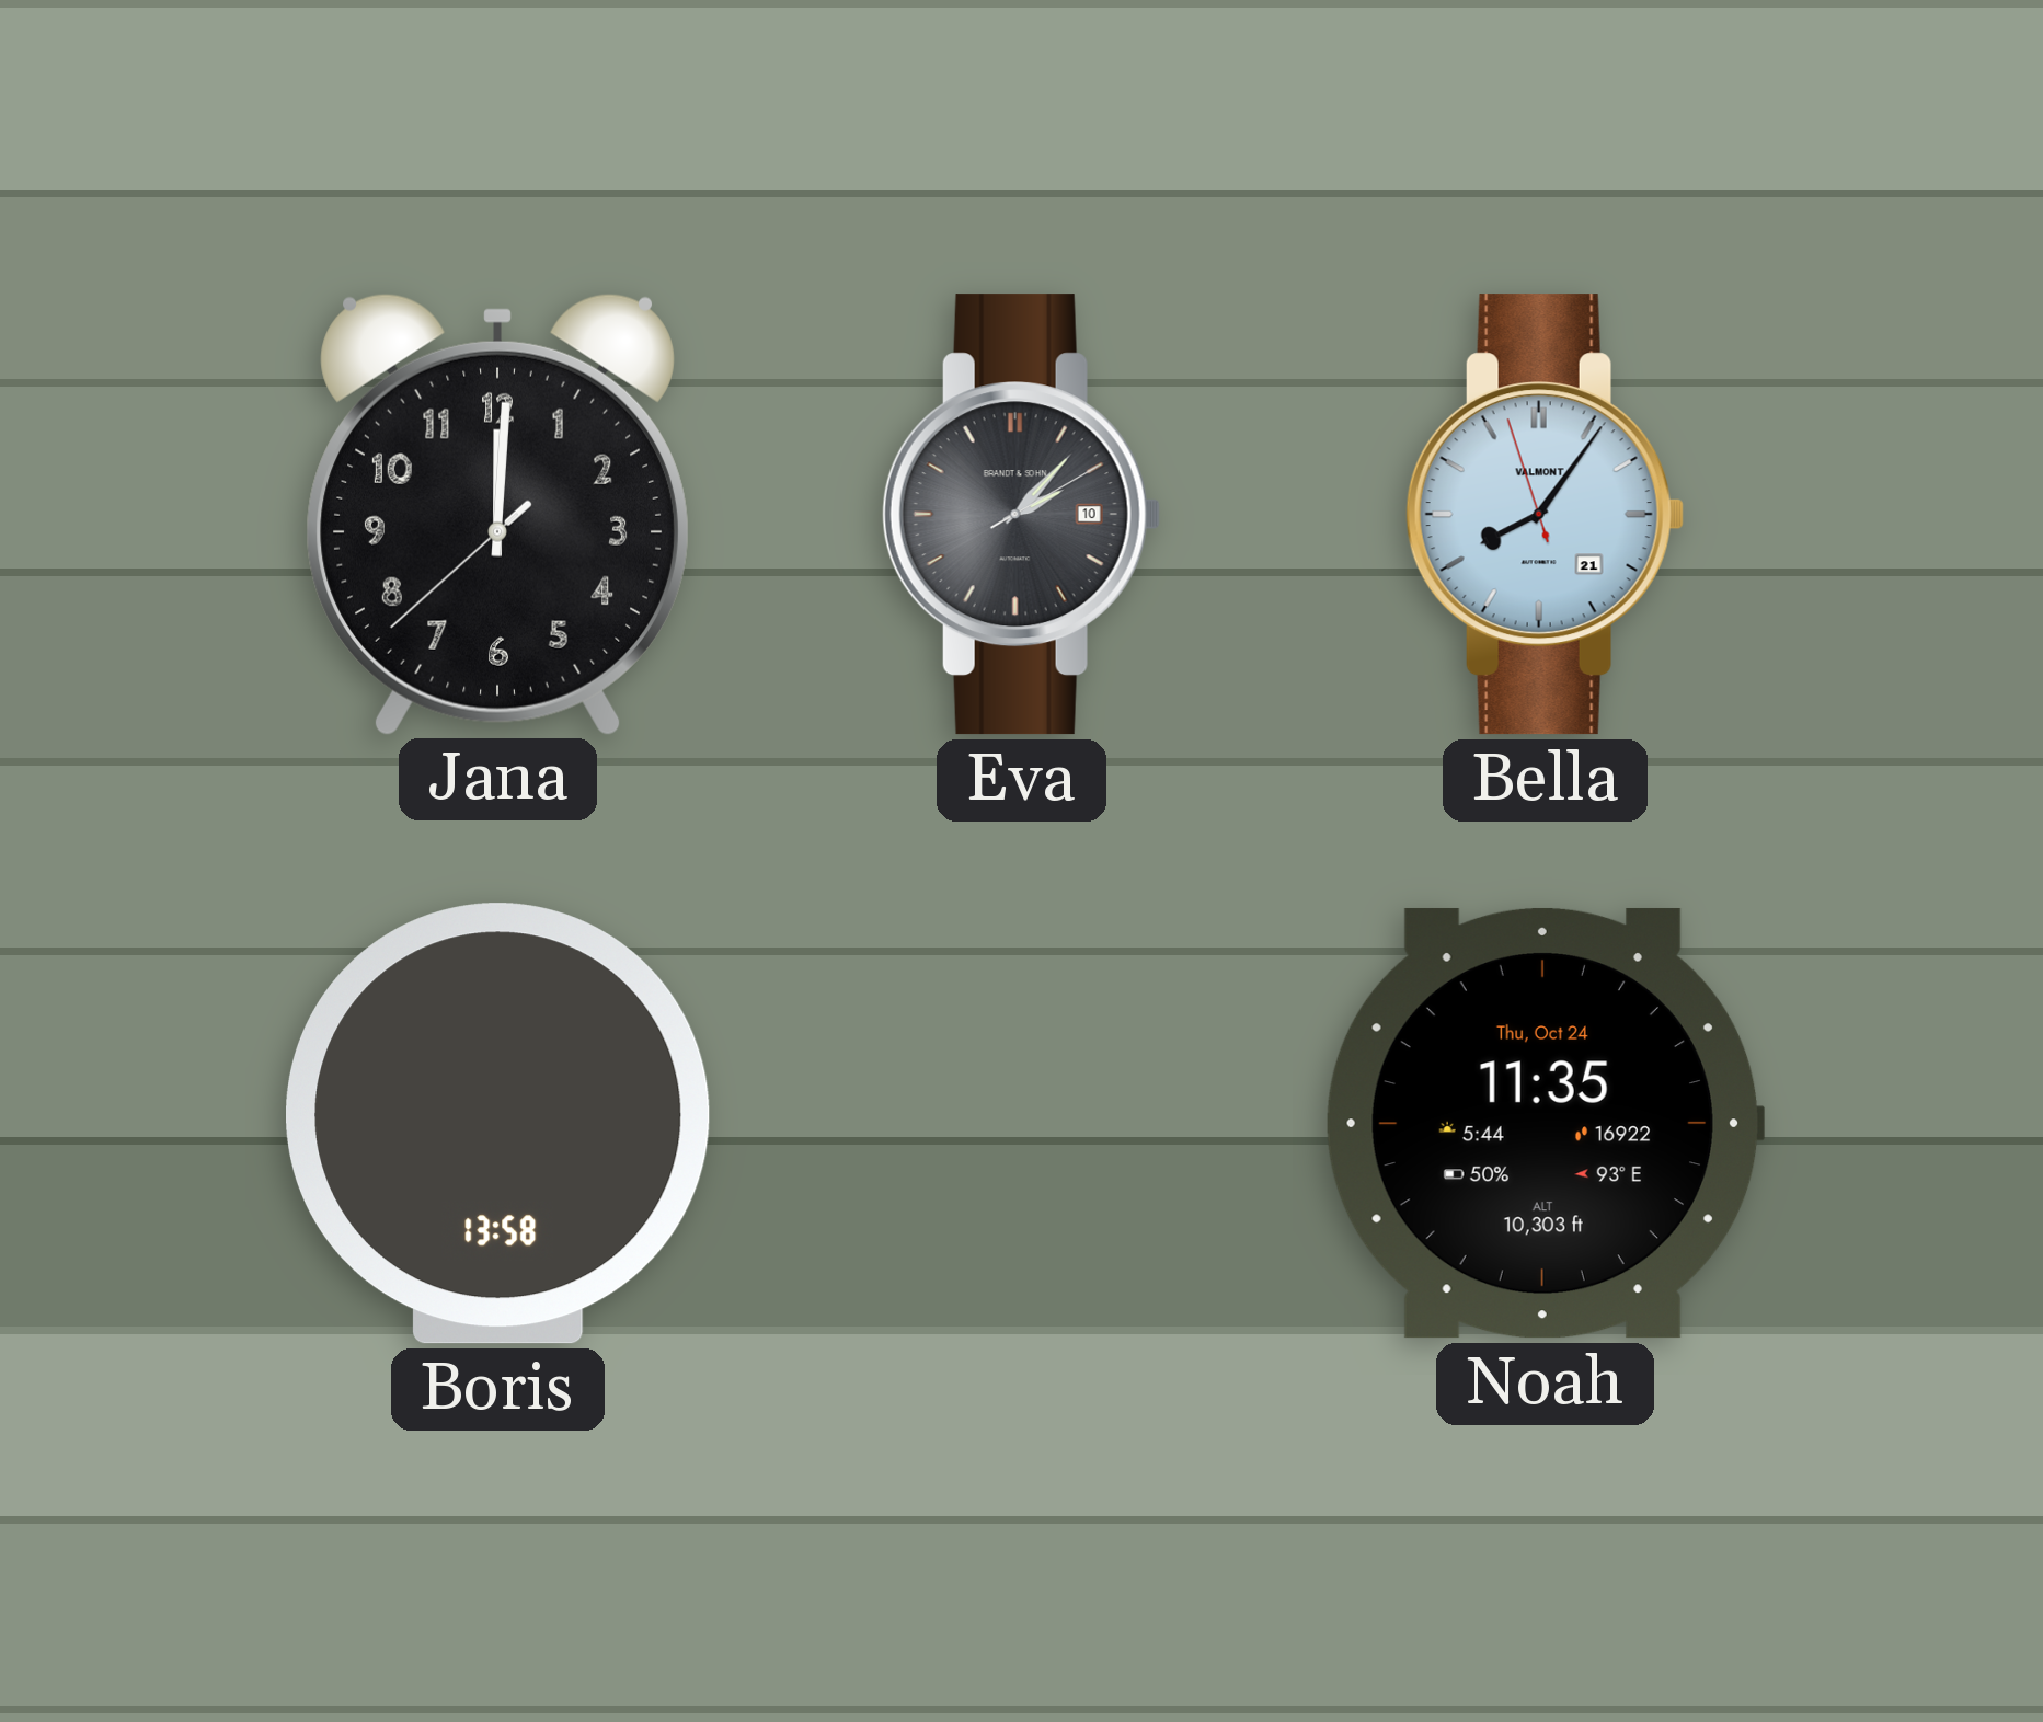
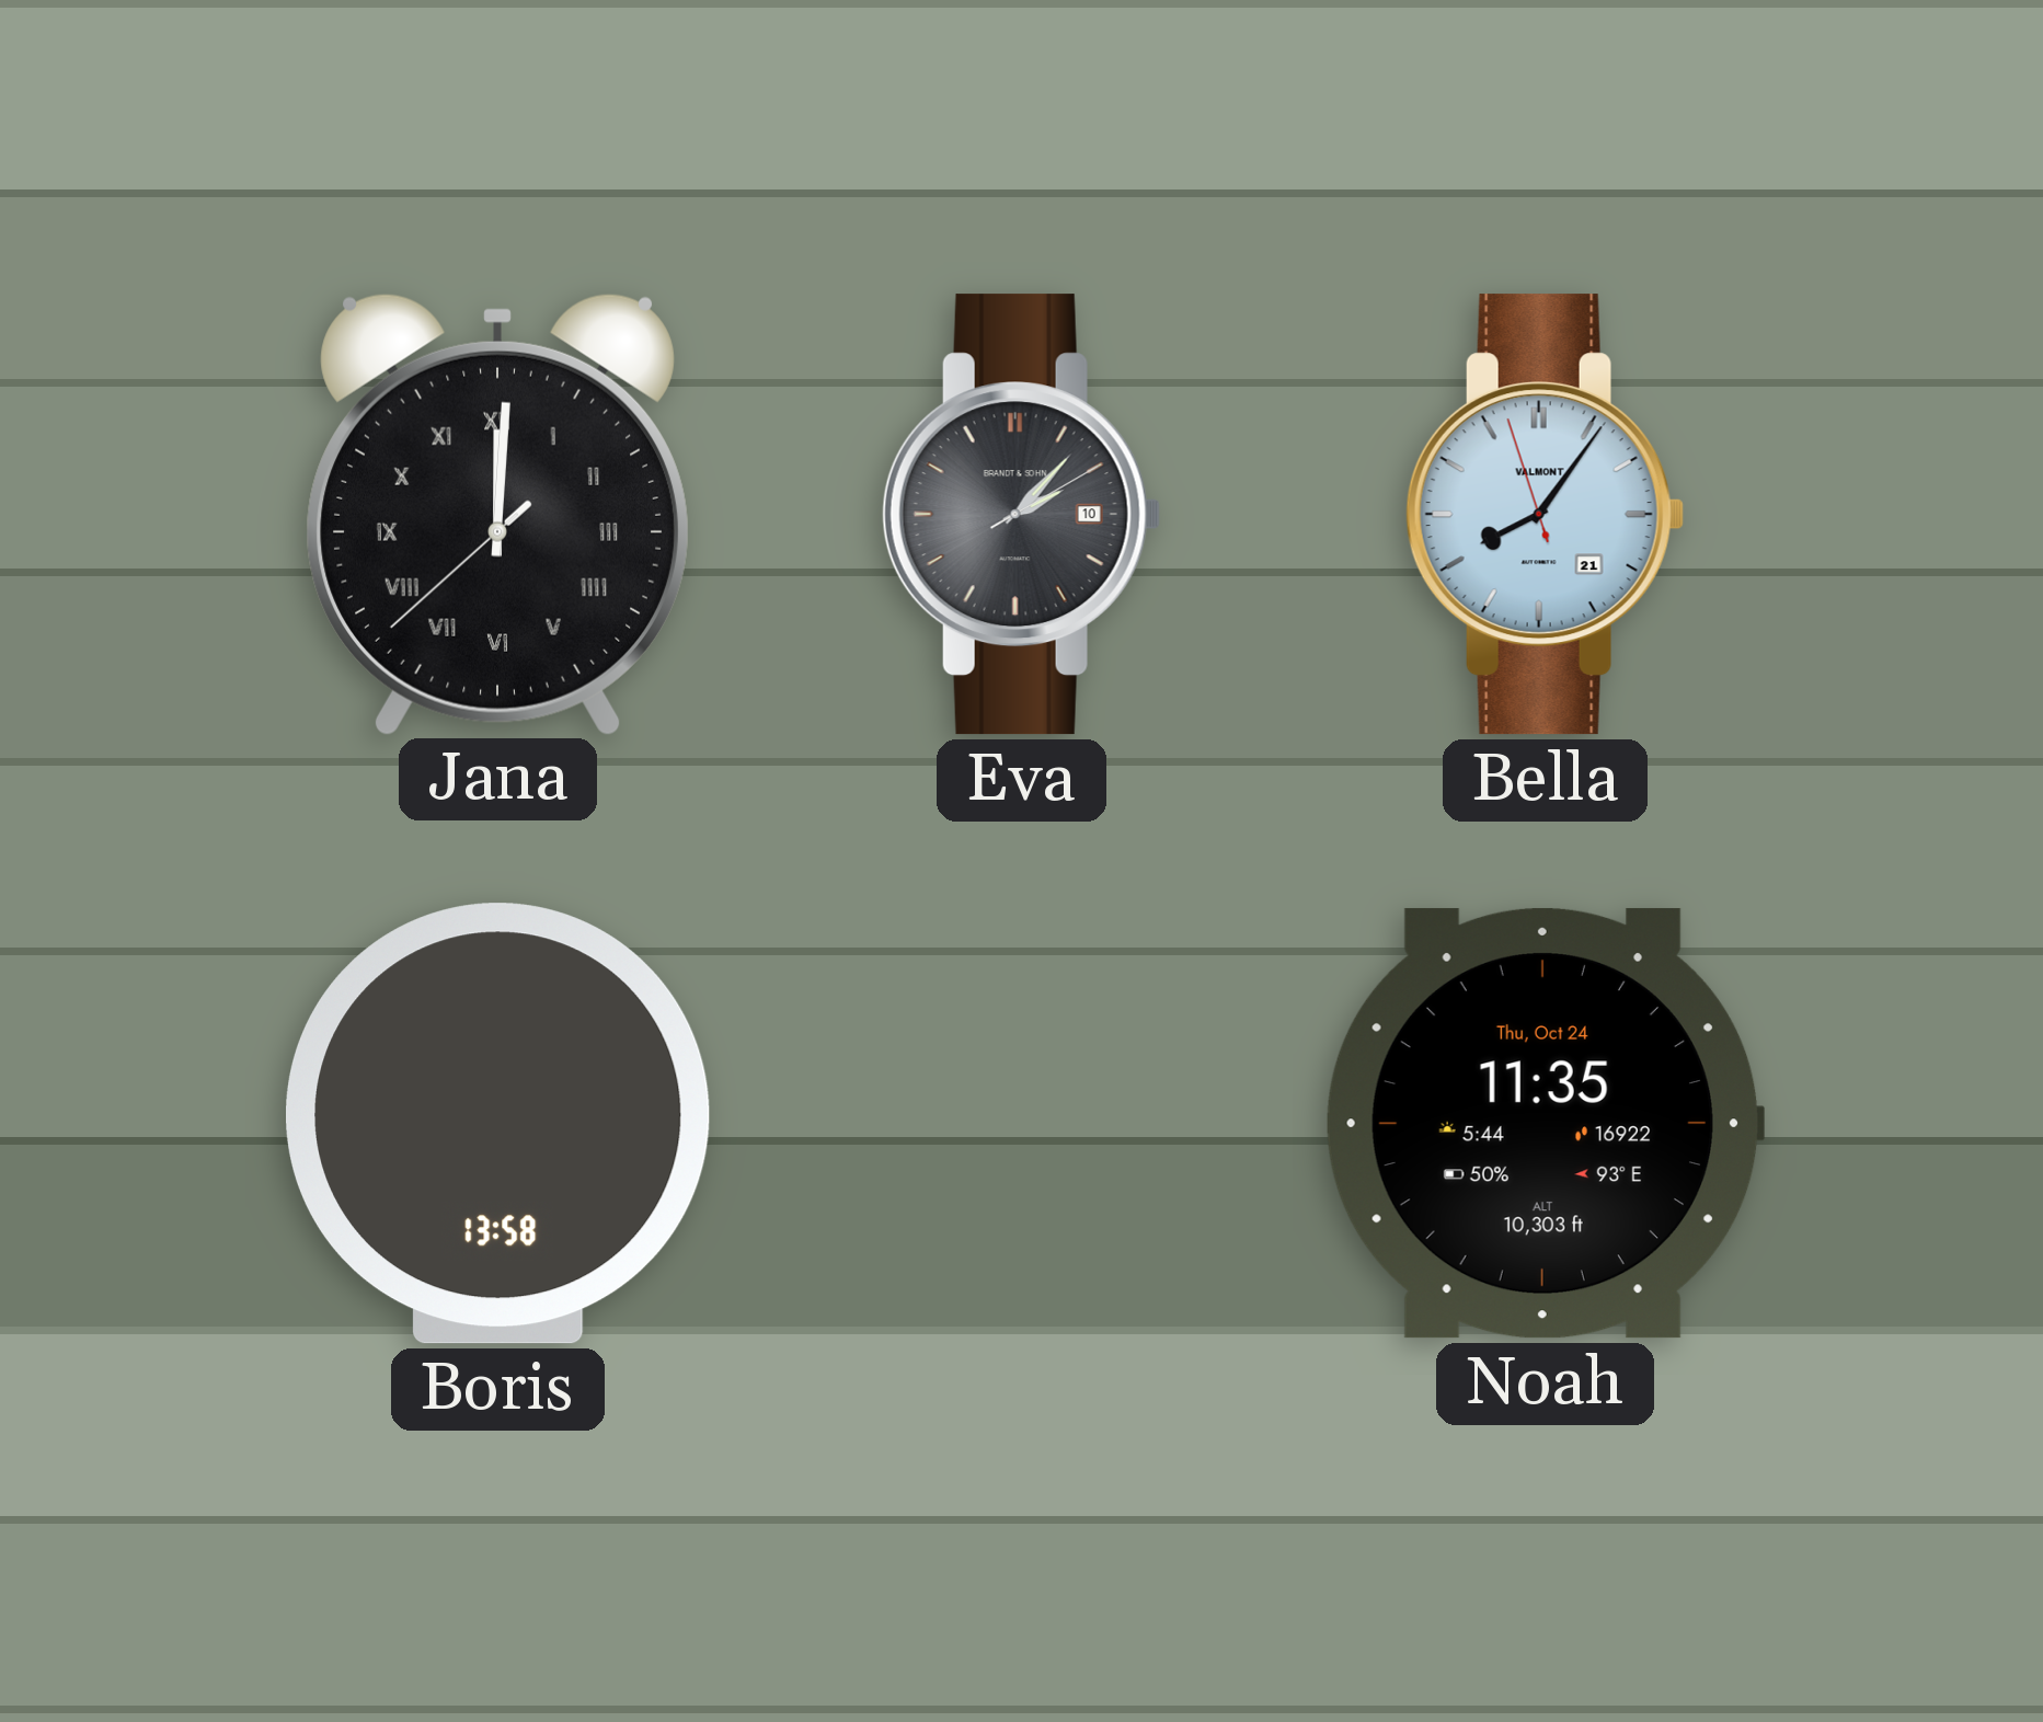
Jana numerals: Arabic -> Roman
